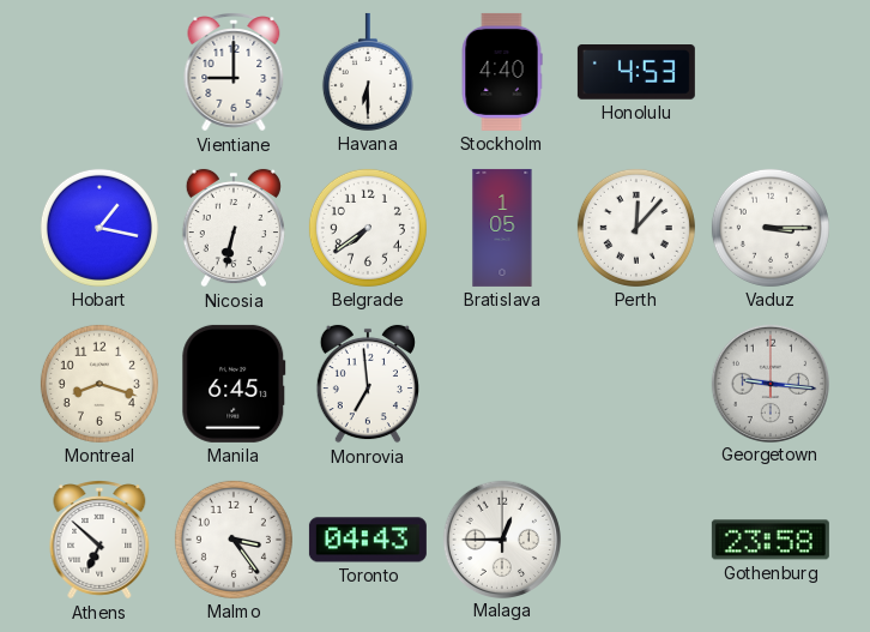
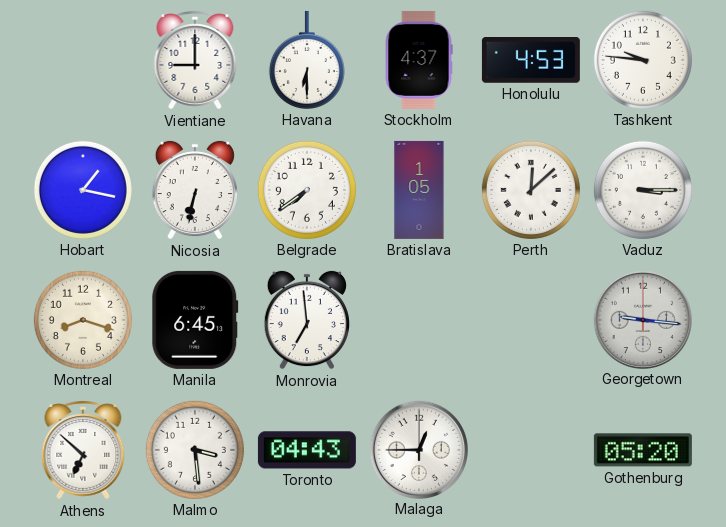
Stockholm: 4:40 -> 4:37
Tashkent: none -> 9:46
Perth: 12:07 -> 12:08
Malmo: 3:24 -> 3:29
Gothenburg: 23:58 -> 05:20
